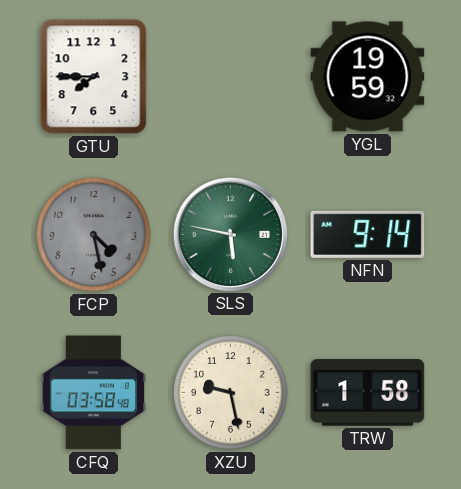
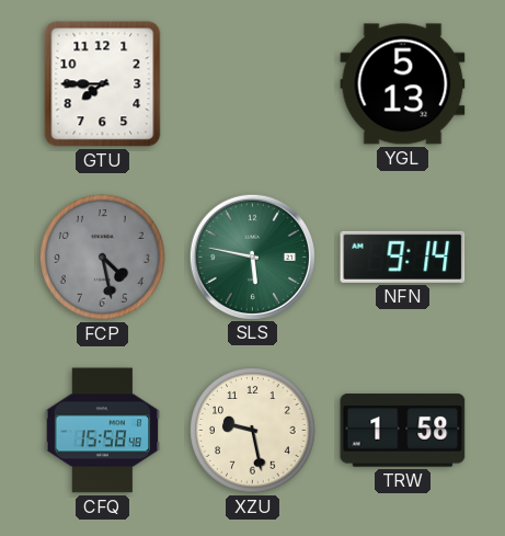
YGL: 19:59 -> 5:13
CFQ: 03:58 -> 15:58
